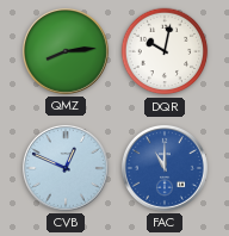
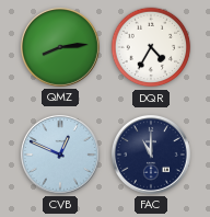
DQR: 10:02 -> 4:35
FAC dial: blue -> navy
